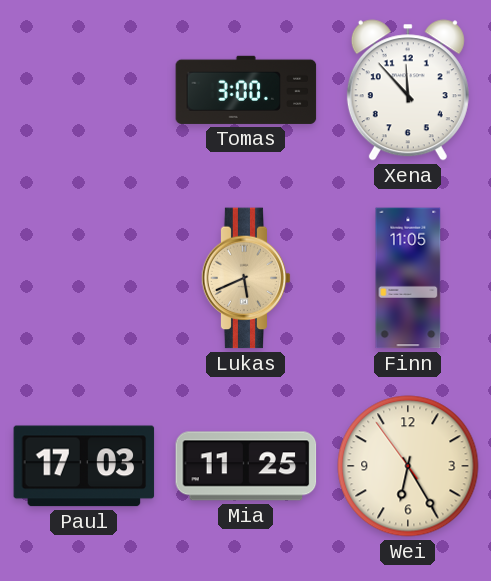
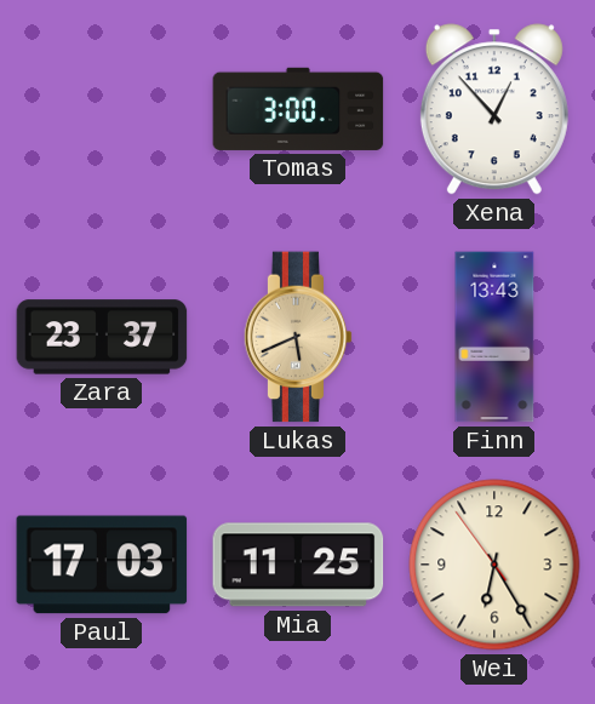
Xena: 11:53 -> 12:53
Zara: none -> 23:37
Finn: 11:05 -> 13:43
